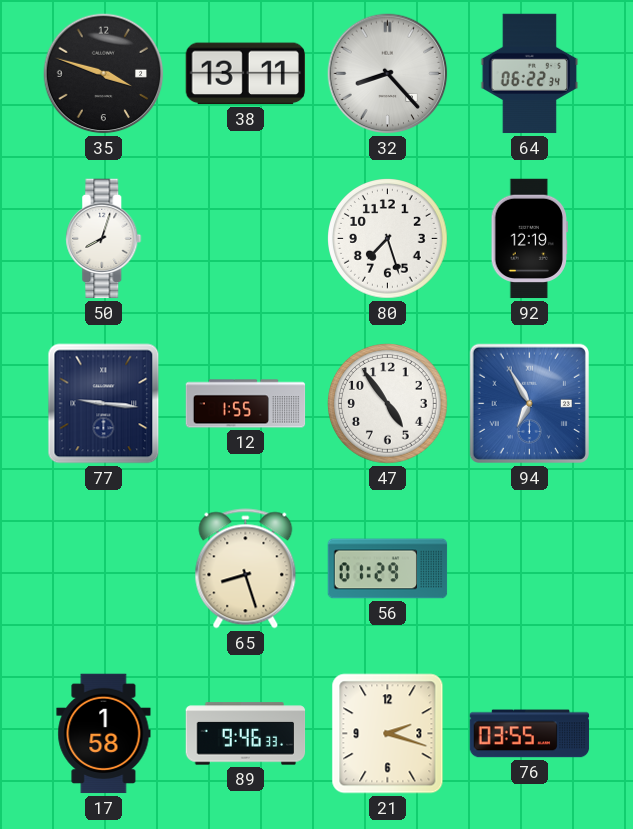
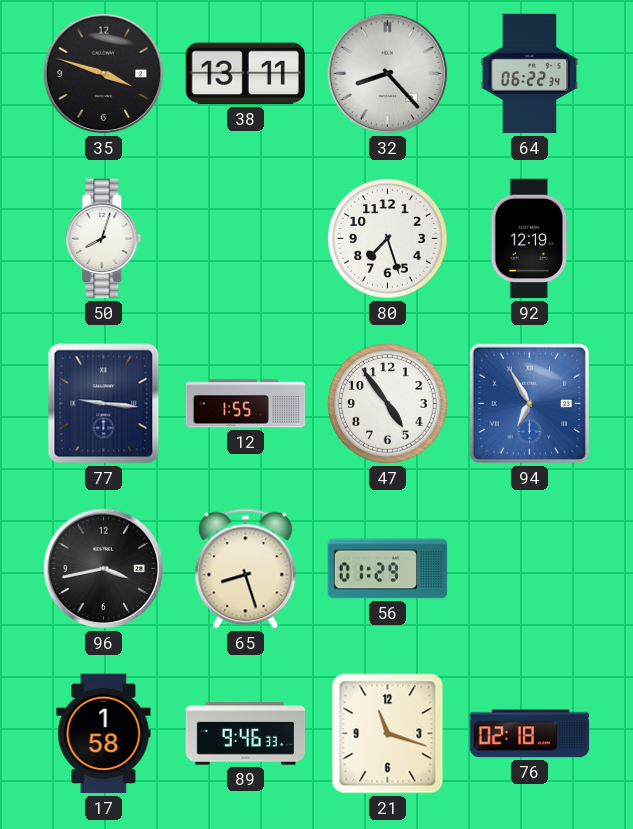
96: none -> 3:43
21: 2:18 -> 11:18
76: 03:55 -> 02:18
